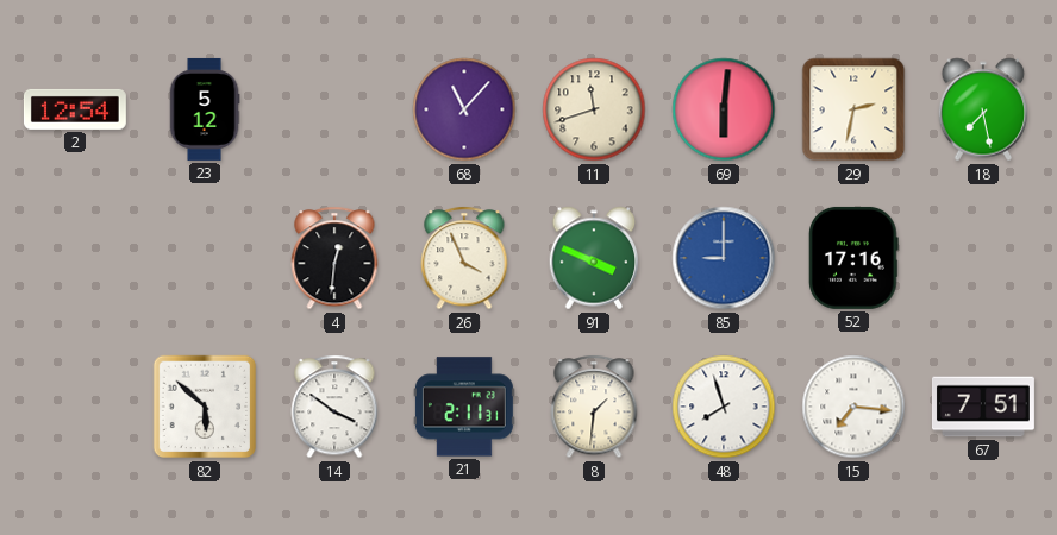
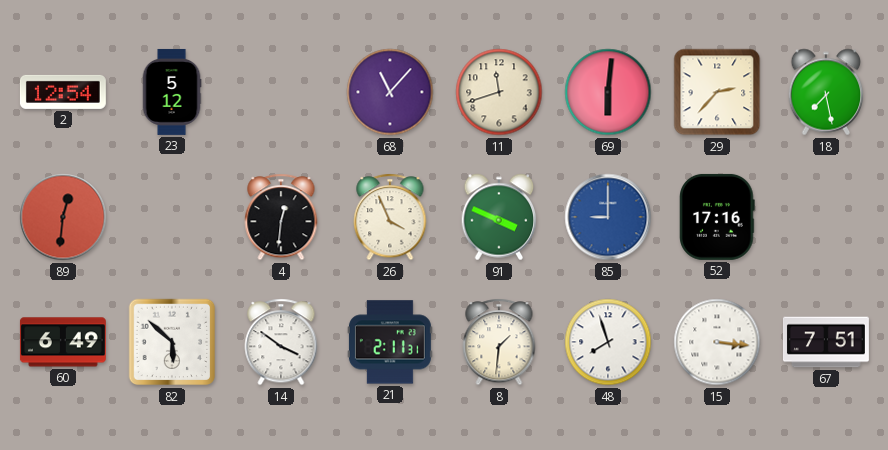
29: 2:32 -> 2:37
89: none -> 12:31
60: none -> 6:49
15: 7:16 -> 3:16
